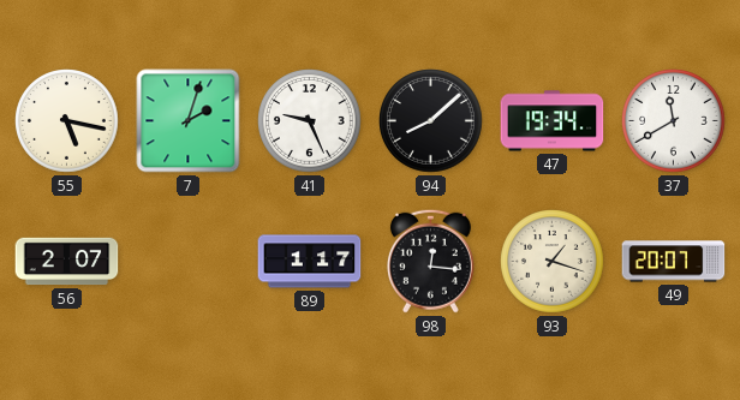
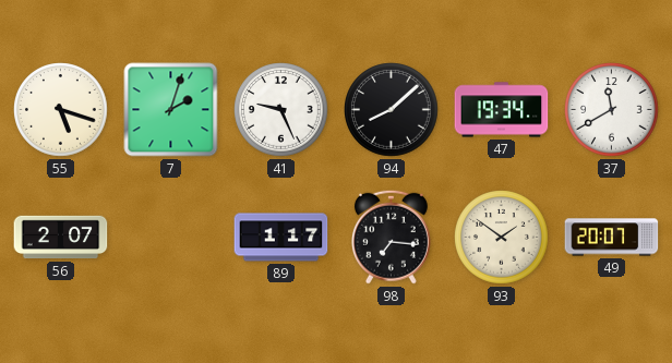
55: 5:17 -> 5:18
98: 12:16 -> 7:16
93: 1:18 -> 1:51
